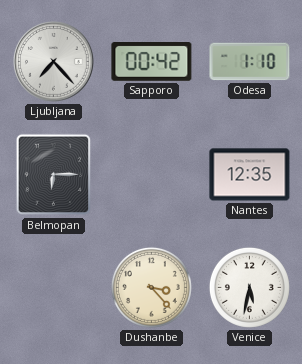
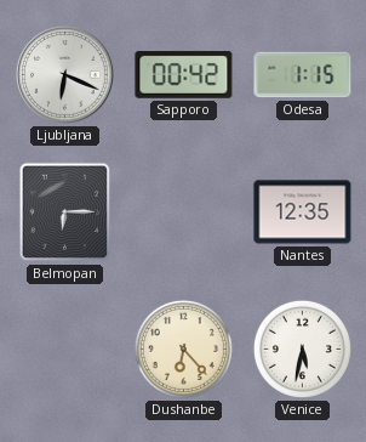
Ljubljana: 7:23 -> 6:19
Odesa: 1:10 -> 1:15
Dushanbe: 3:23 -> 6:23
